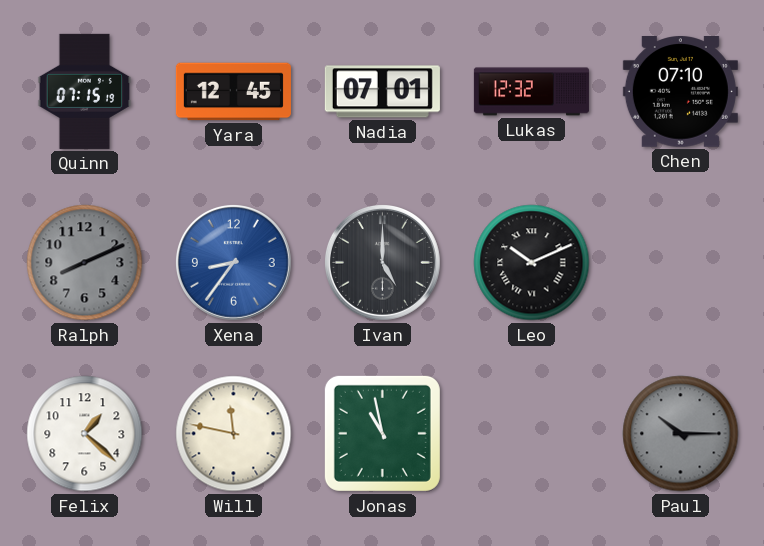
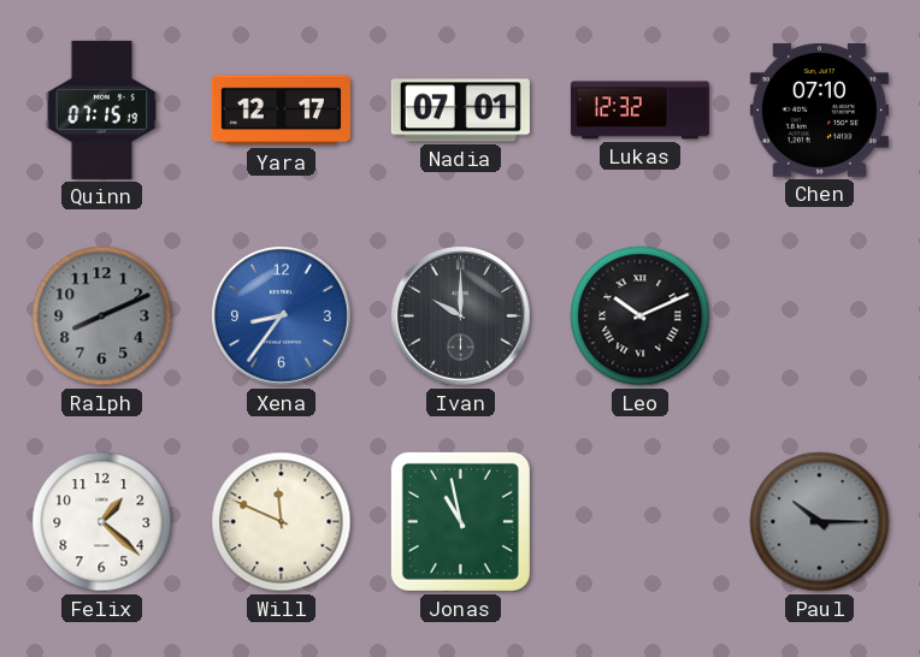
Yara: 12:45 -> 12:17
Ivan: 5:00 -> 10:00
Will: 11:47 -> 11:49
